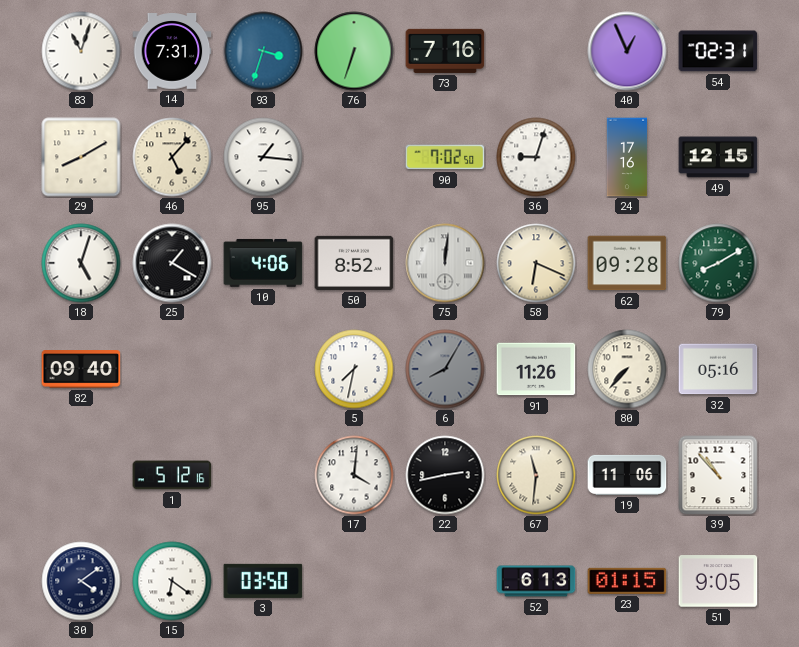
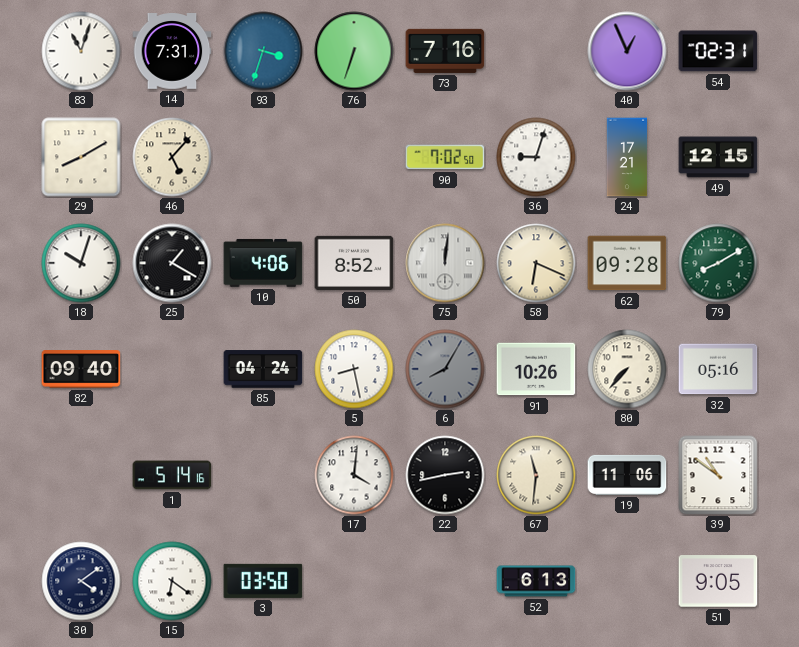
95: 1:16 -> none
24: 17:16 -> 17:21
18: 5:03 -> 10:03
85: none -> 04:24
5: 7:32 -> 8:28
91: 11:26 -> 10:26
1: 5:12 -> 5:14
39: 10:53 -> 10:51
23: 01:15 -> none
